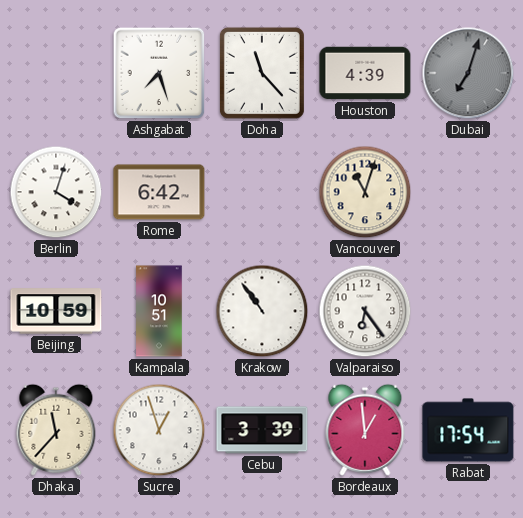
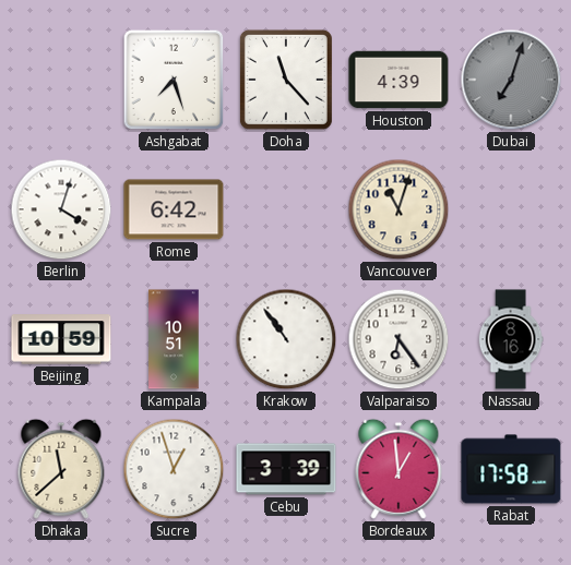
Nassau: none -> 8:16
Dhaka: 11:37 -> 11:38
Rabat: 17:54 -> 17:58
